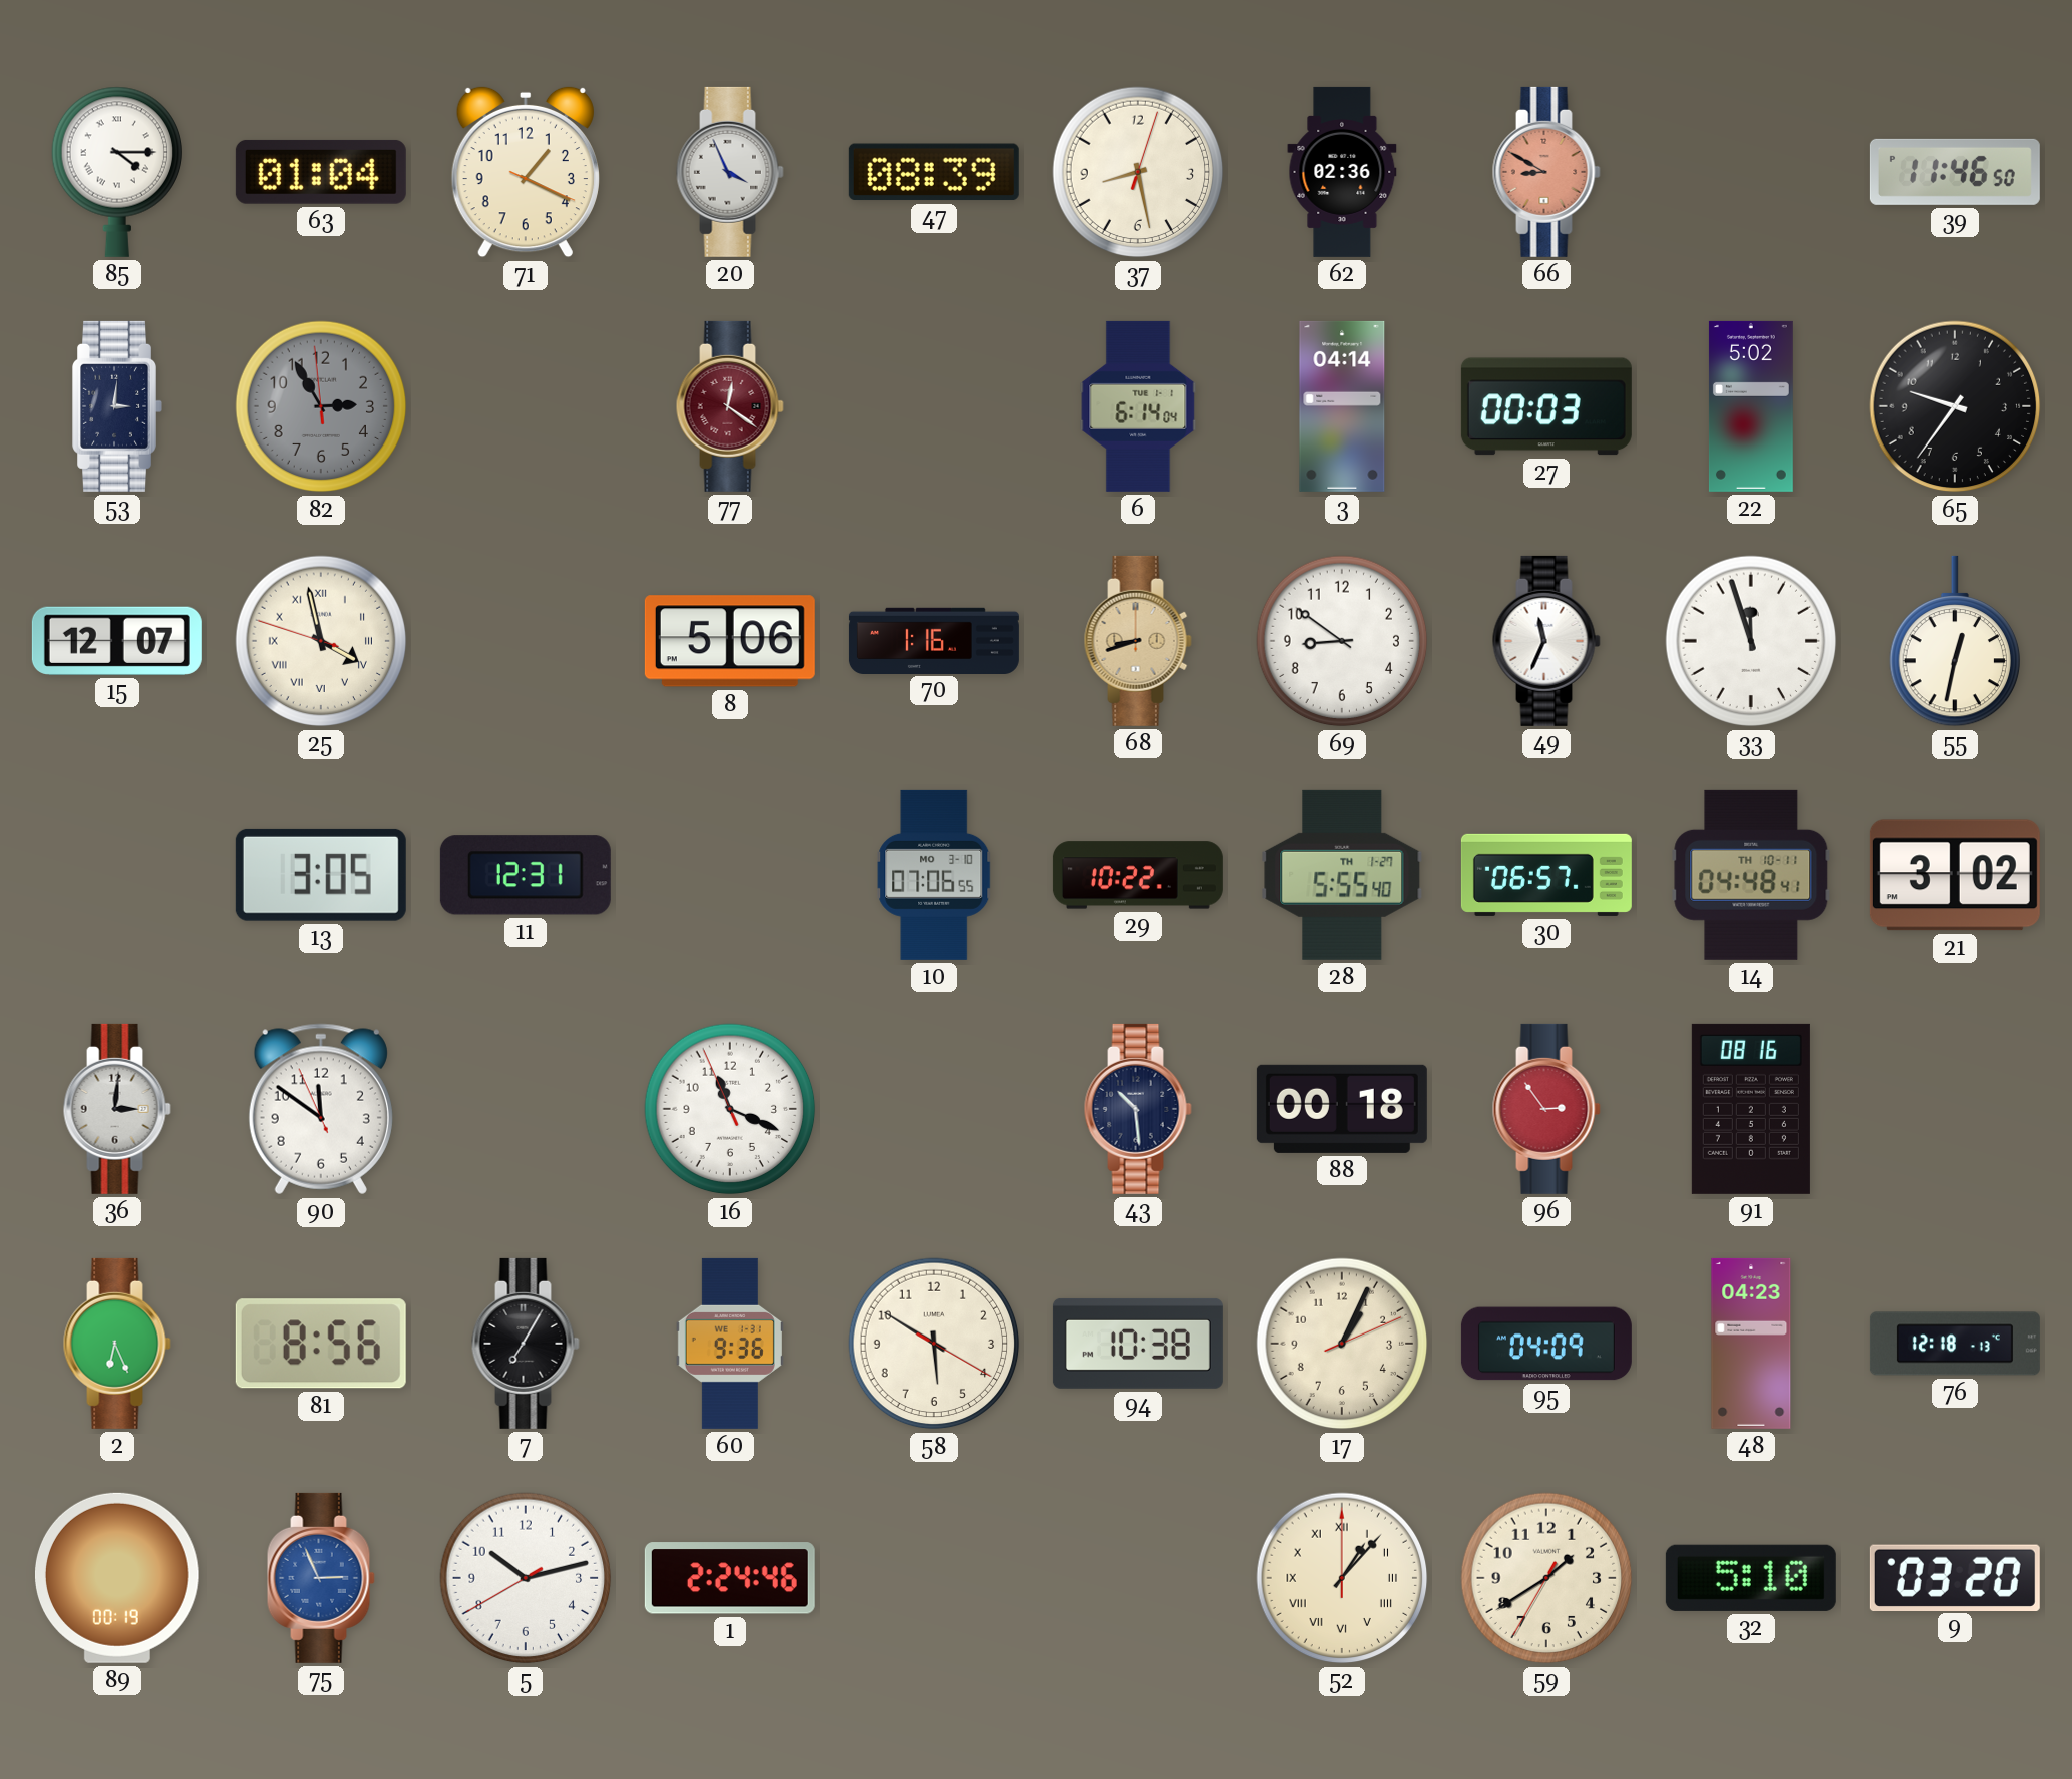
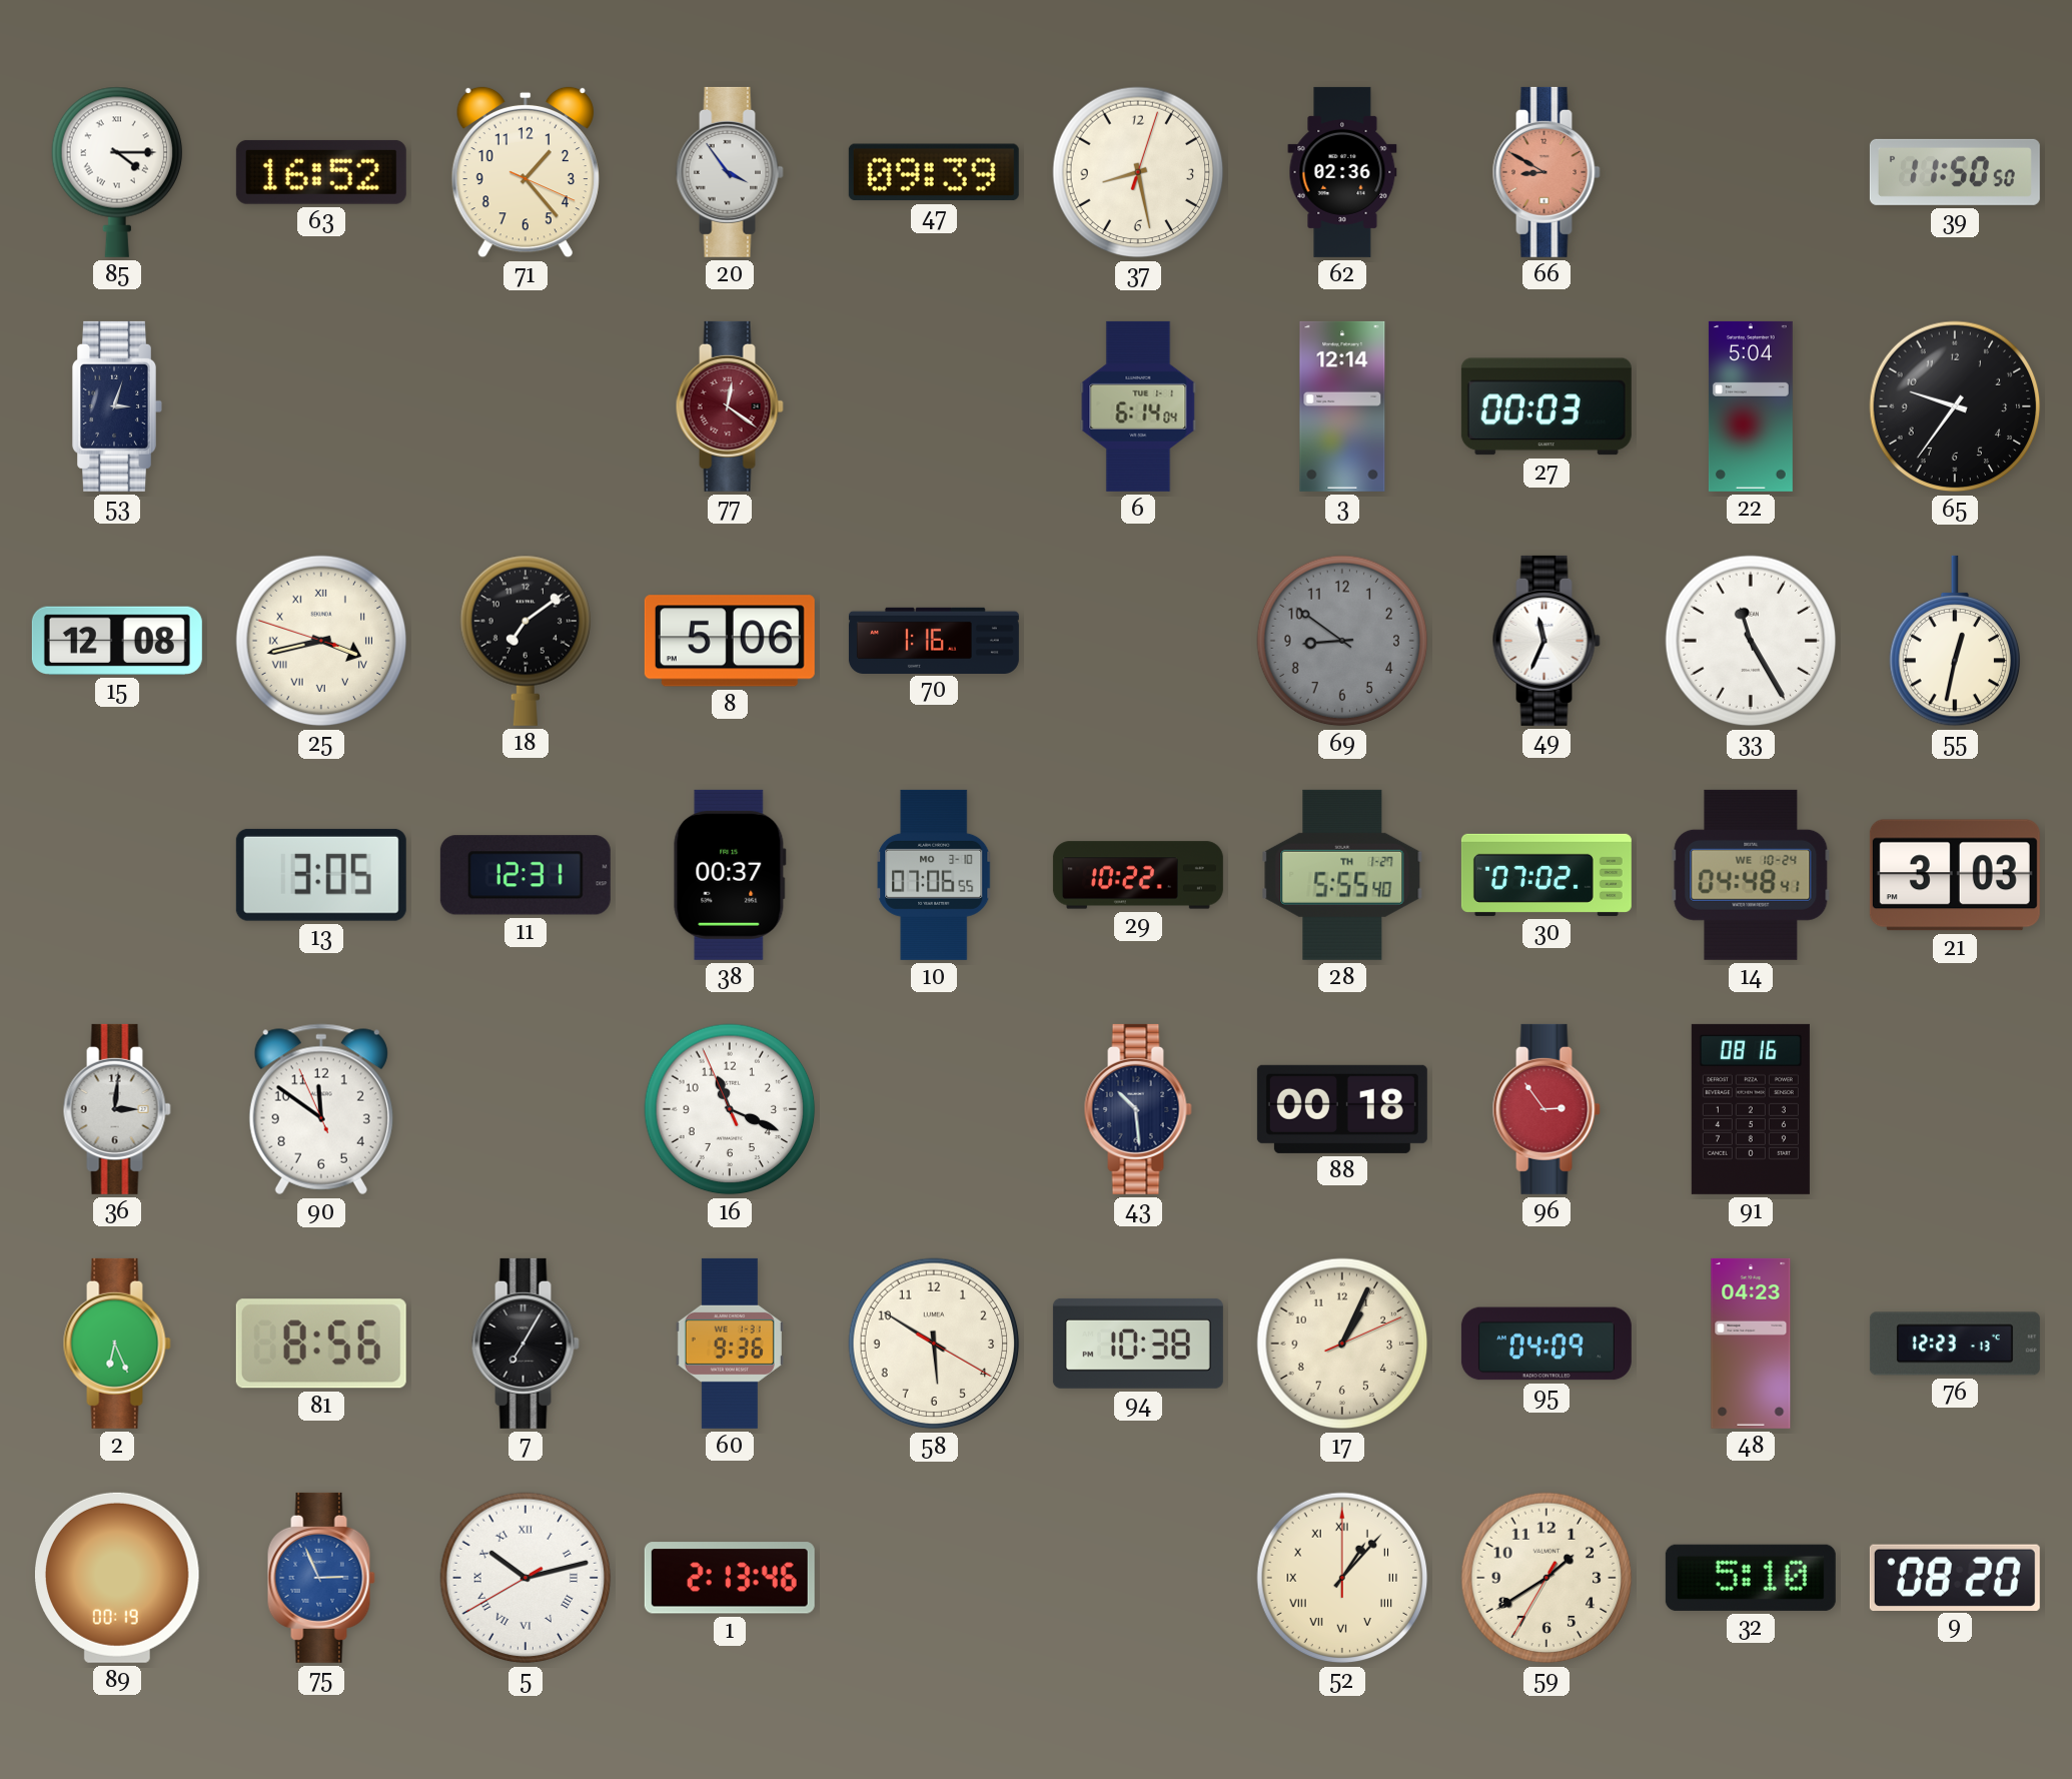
63: 01:04 -> 16:52
71: 1:19 -> 1:23
20: 3:56 -> 3:54
47: 08:39 -> 09:39
39: 11:46 -> 11:50
53: 3:01 -> 3:03
82: 2:54 -> none
3: 04:14 -> 12:14
22: 5:02 -> 5:04
15: 12:07 -> 12:08
25: 3:57 -> 3:42
18: none -> 7:09
68: 8:42 -> none
69 dial: white -> grey
33: 11:57 -> 11:25
38: none -> 00:37
30: 06:57 -> 07:02
14 date: TH 10-11 -> WE 10-24
21: 3:02 -> 3:03
76: 12:18 -> 12:23
5 numerals: Arabic -> Roman
1: 2:24 -> 2:13
9: 03:20 -> 08:20
